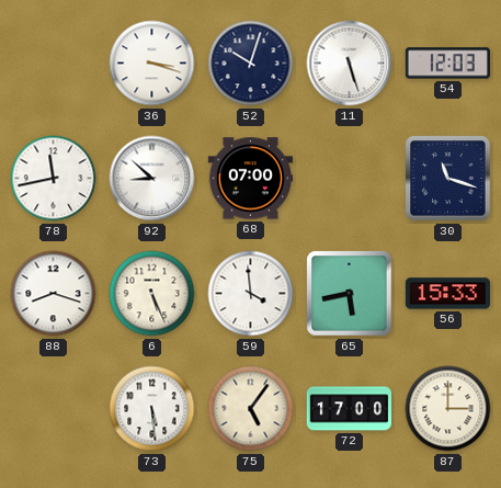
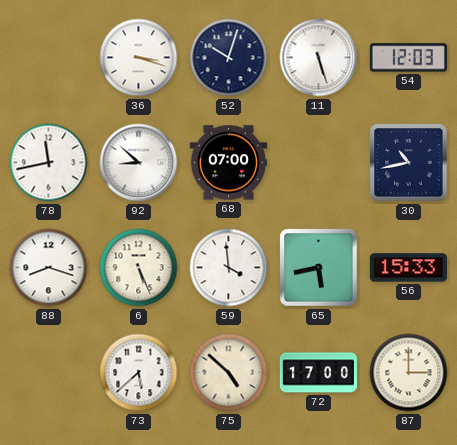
30: 11:18 -> 10:43
73: 5:29 -> 5:38
75: 5:06 -> 4:52
